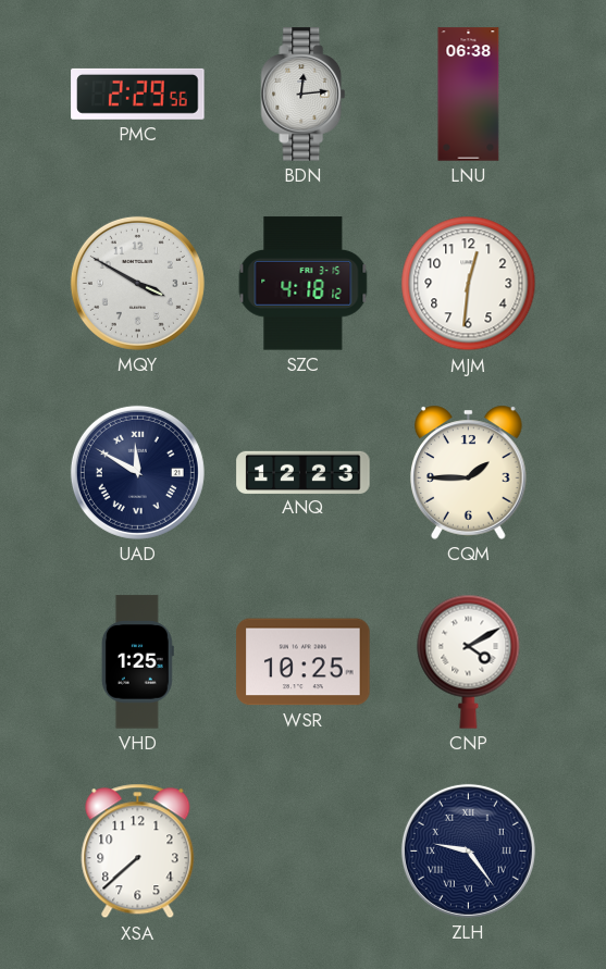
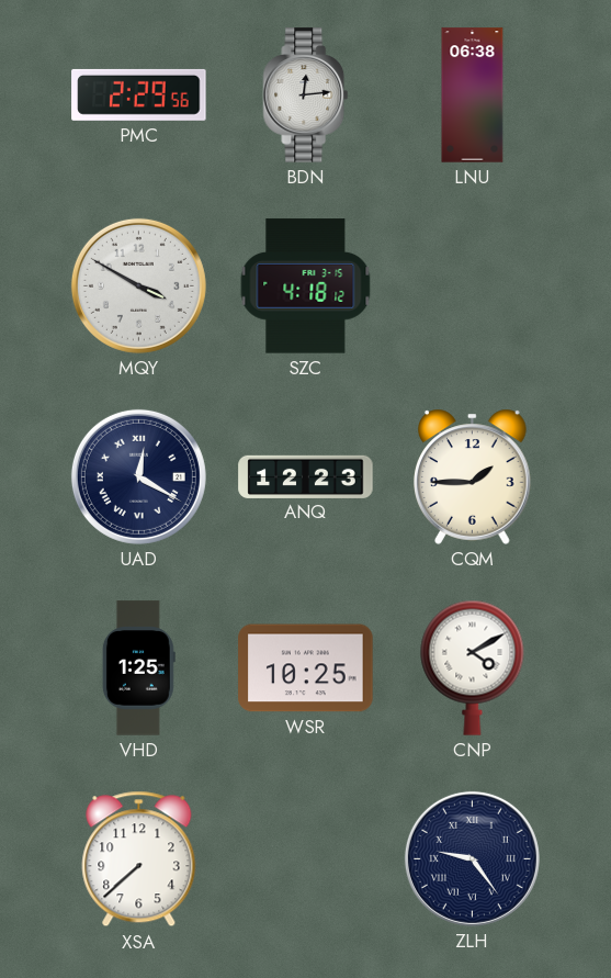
MJM: 12:31 -> none
UAD: 11:50 -> 12:20
